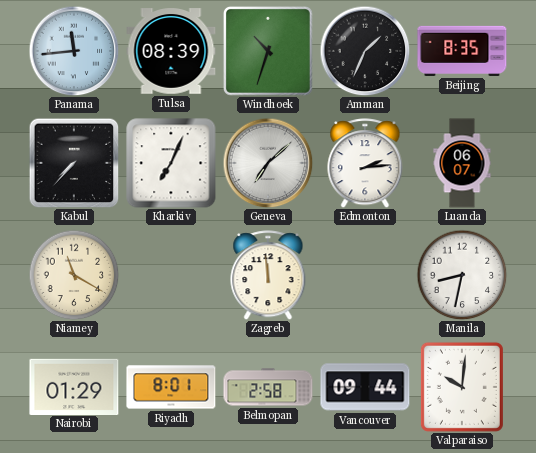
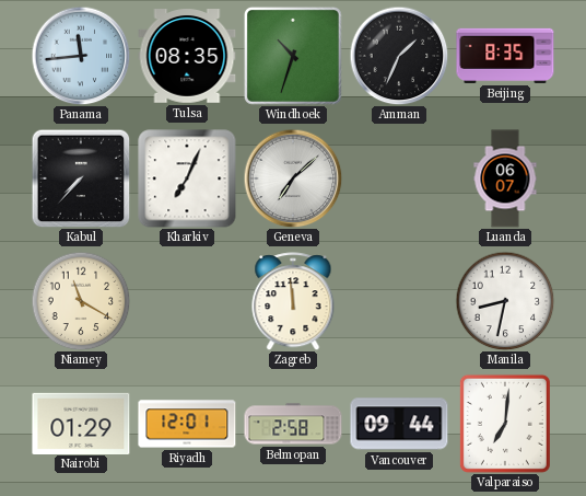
Tulsa: 08:39 -> 08:35
Edmonton: 2:14 -> none
Riyadh: 8:01 -> 12:01
Valparaiso: 10:01 -> 7:01
